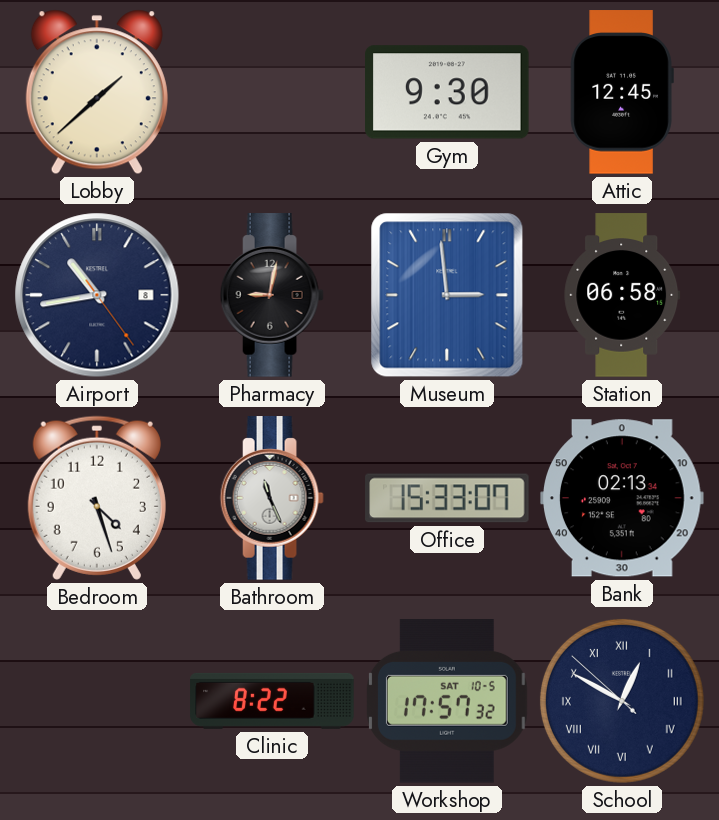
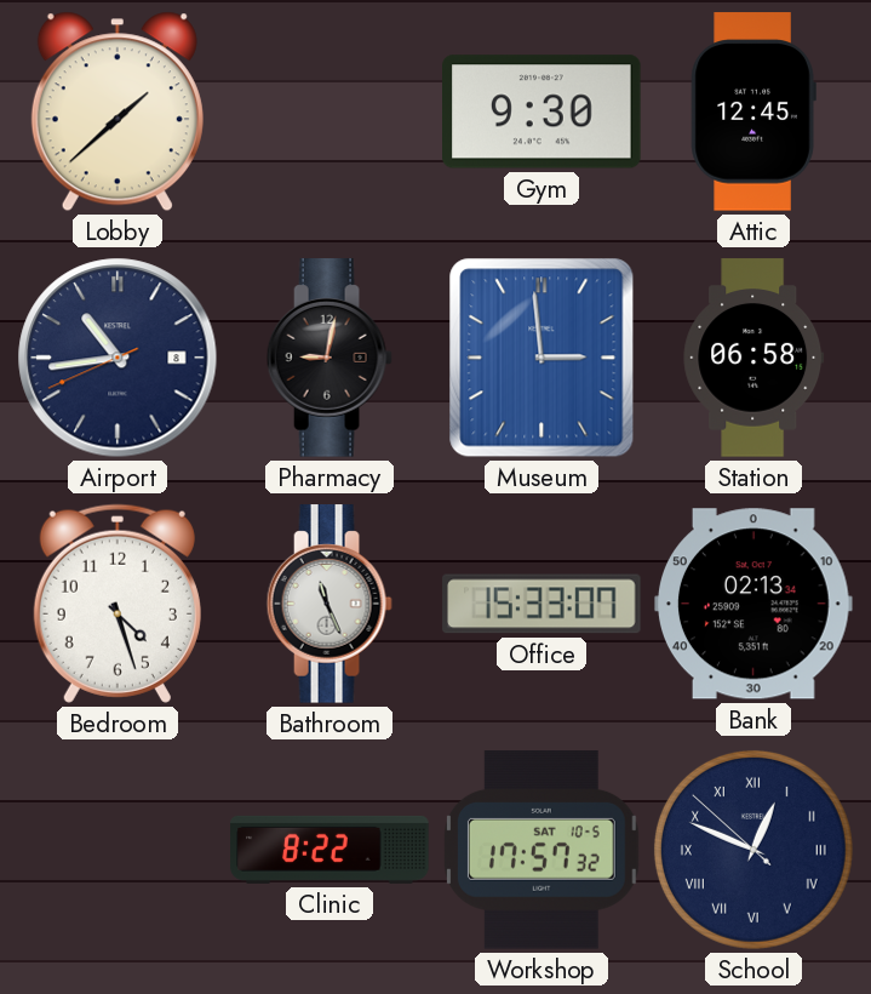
Airport: 10:43:24 -> 10:43:41
School: 12:49 -> 12:48
